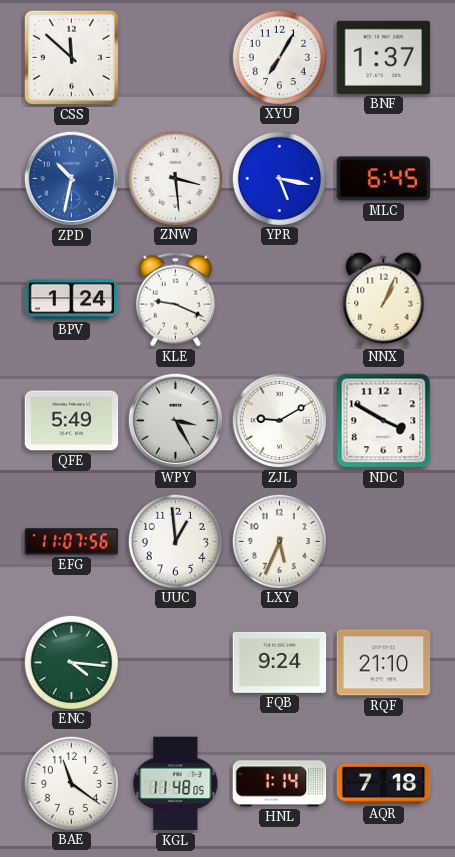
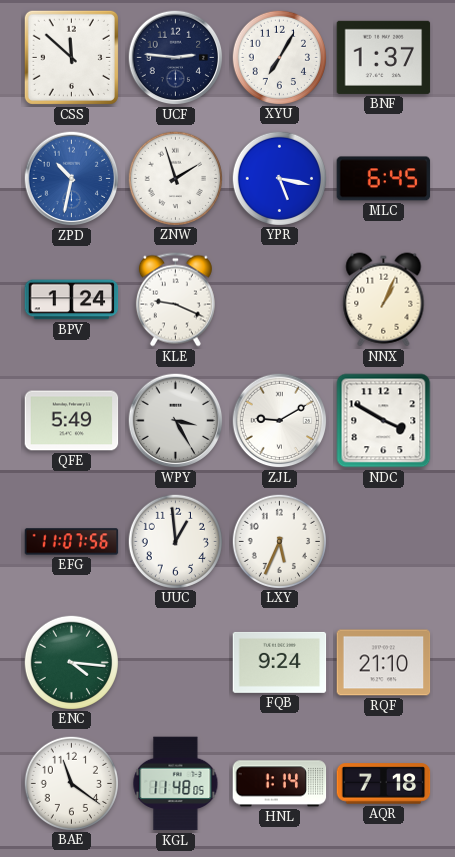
UCF: none -> 2:46
ZNW: 3:29 -> 1:57
